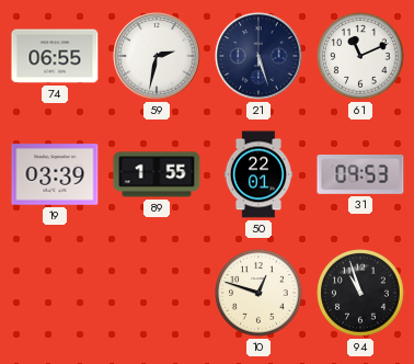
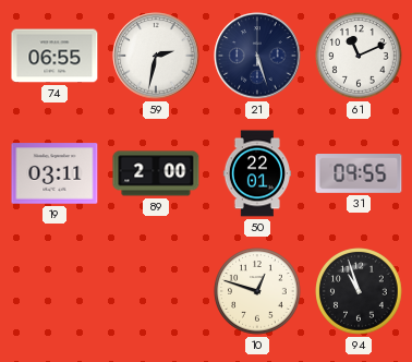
19: 03:39 -> 03:11
89: 1:55 -> 2:00
31: 09:53 -> 09:55
